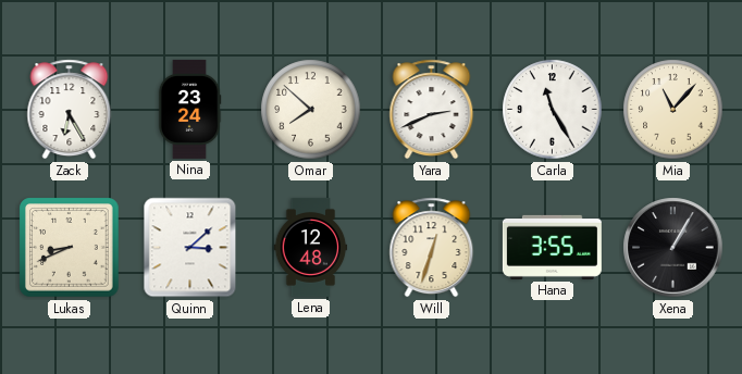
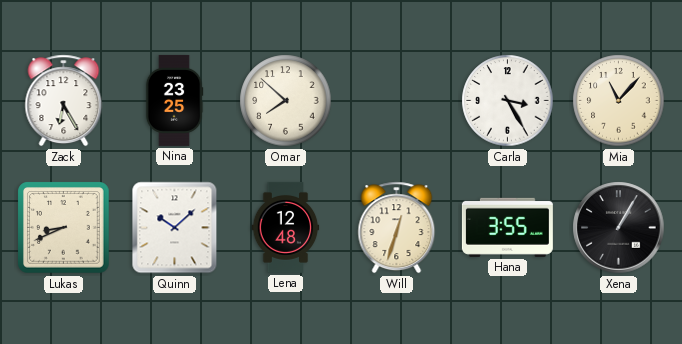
Nina: 23:24 -> 23:25
Yara: 2:41 -> none
Carla: 11:25 -> 3:25
Quinn: 3:08 -> 10:08
